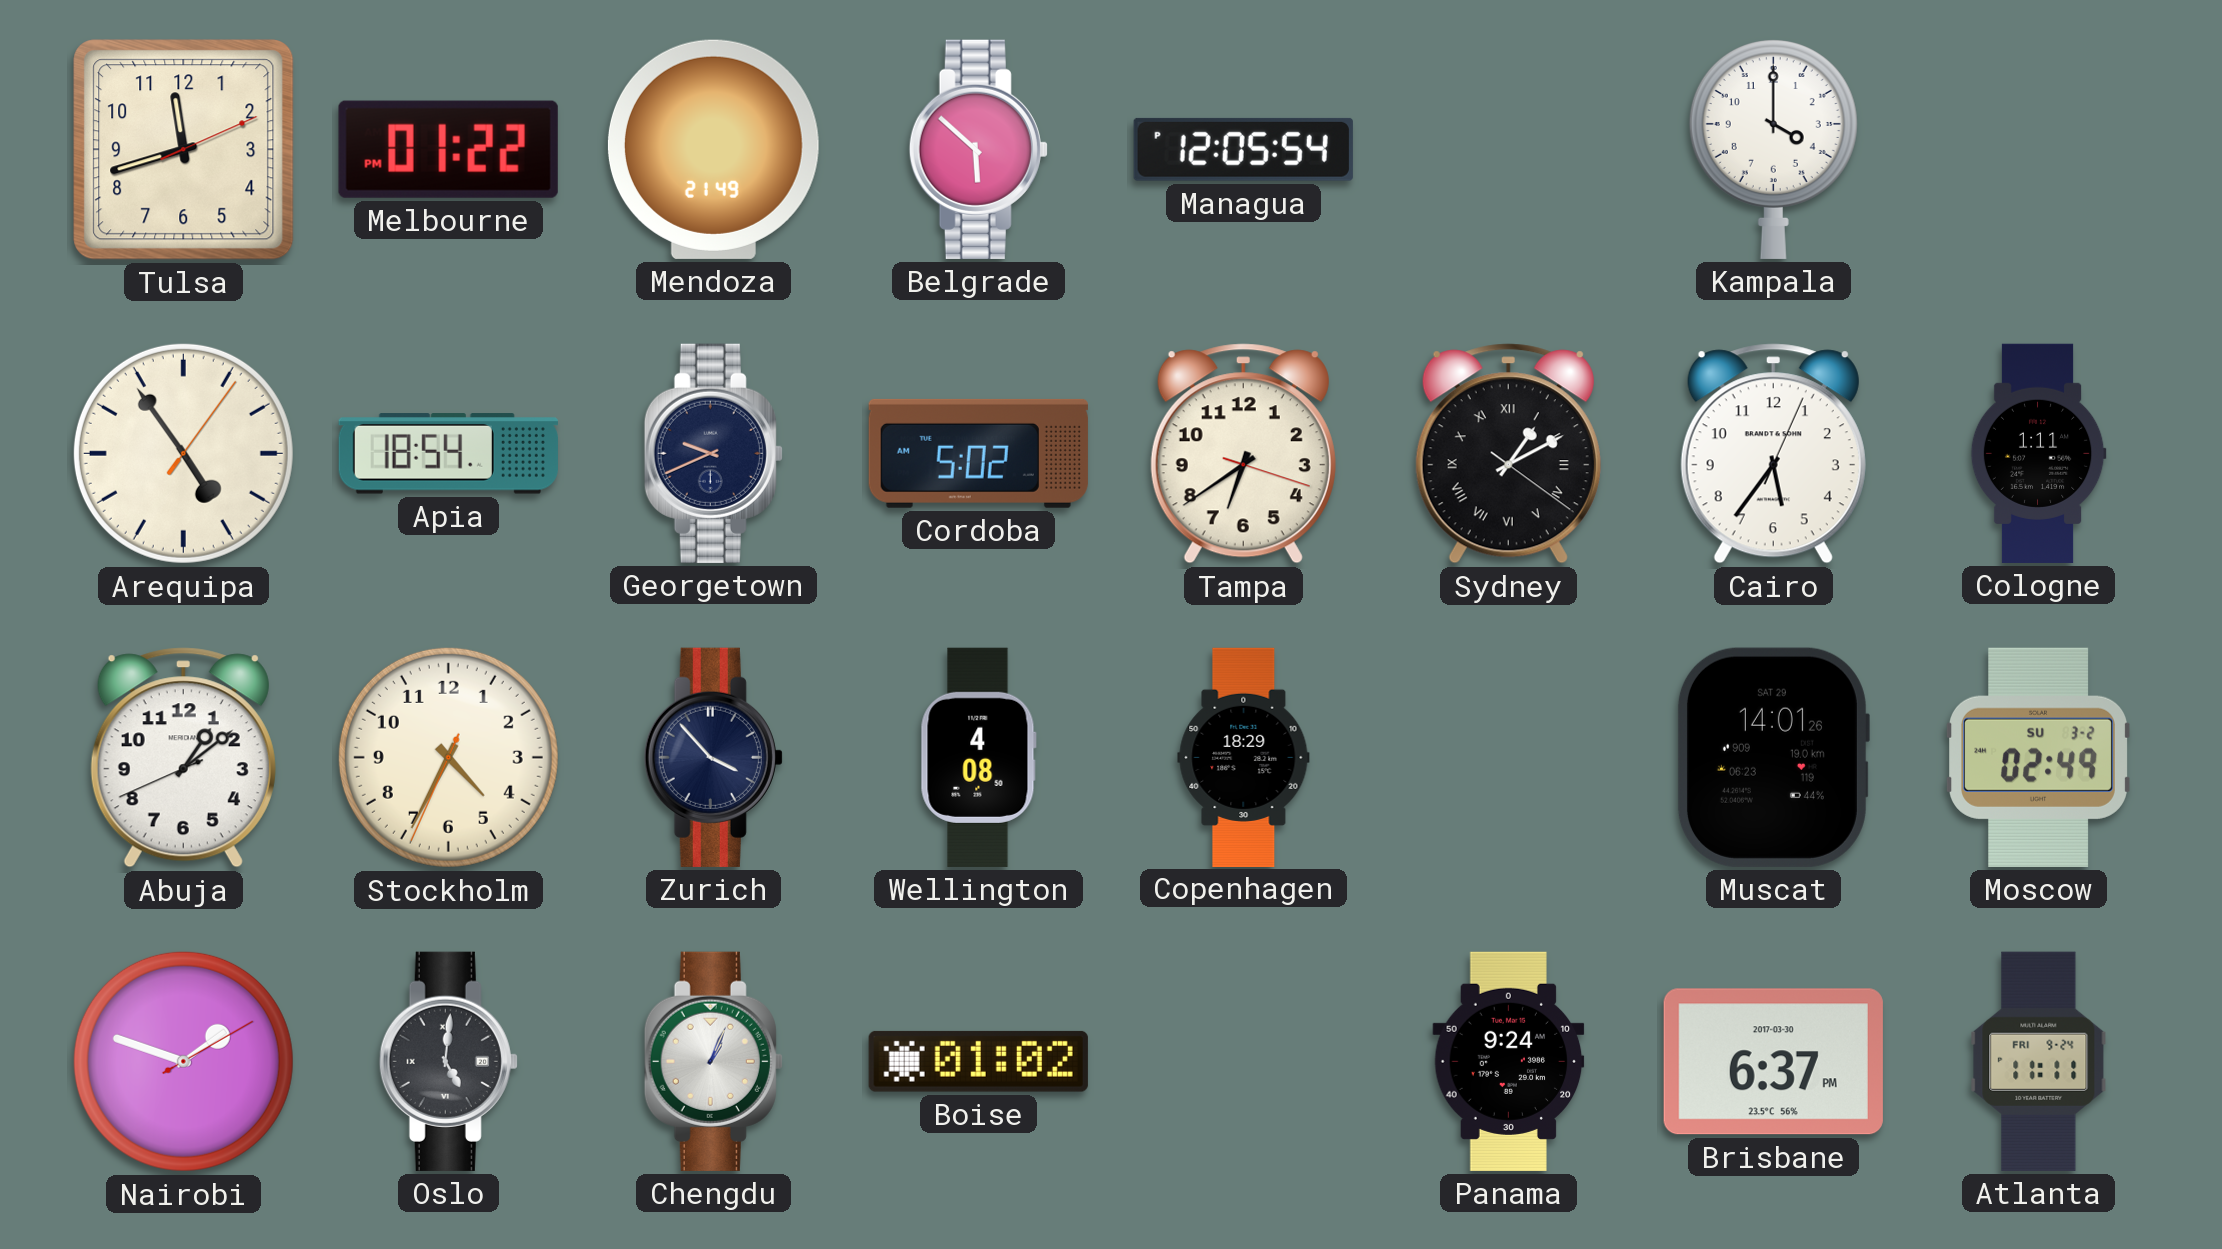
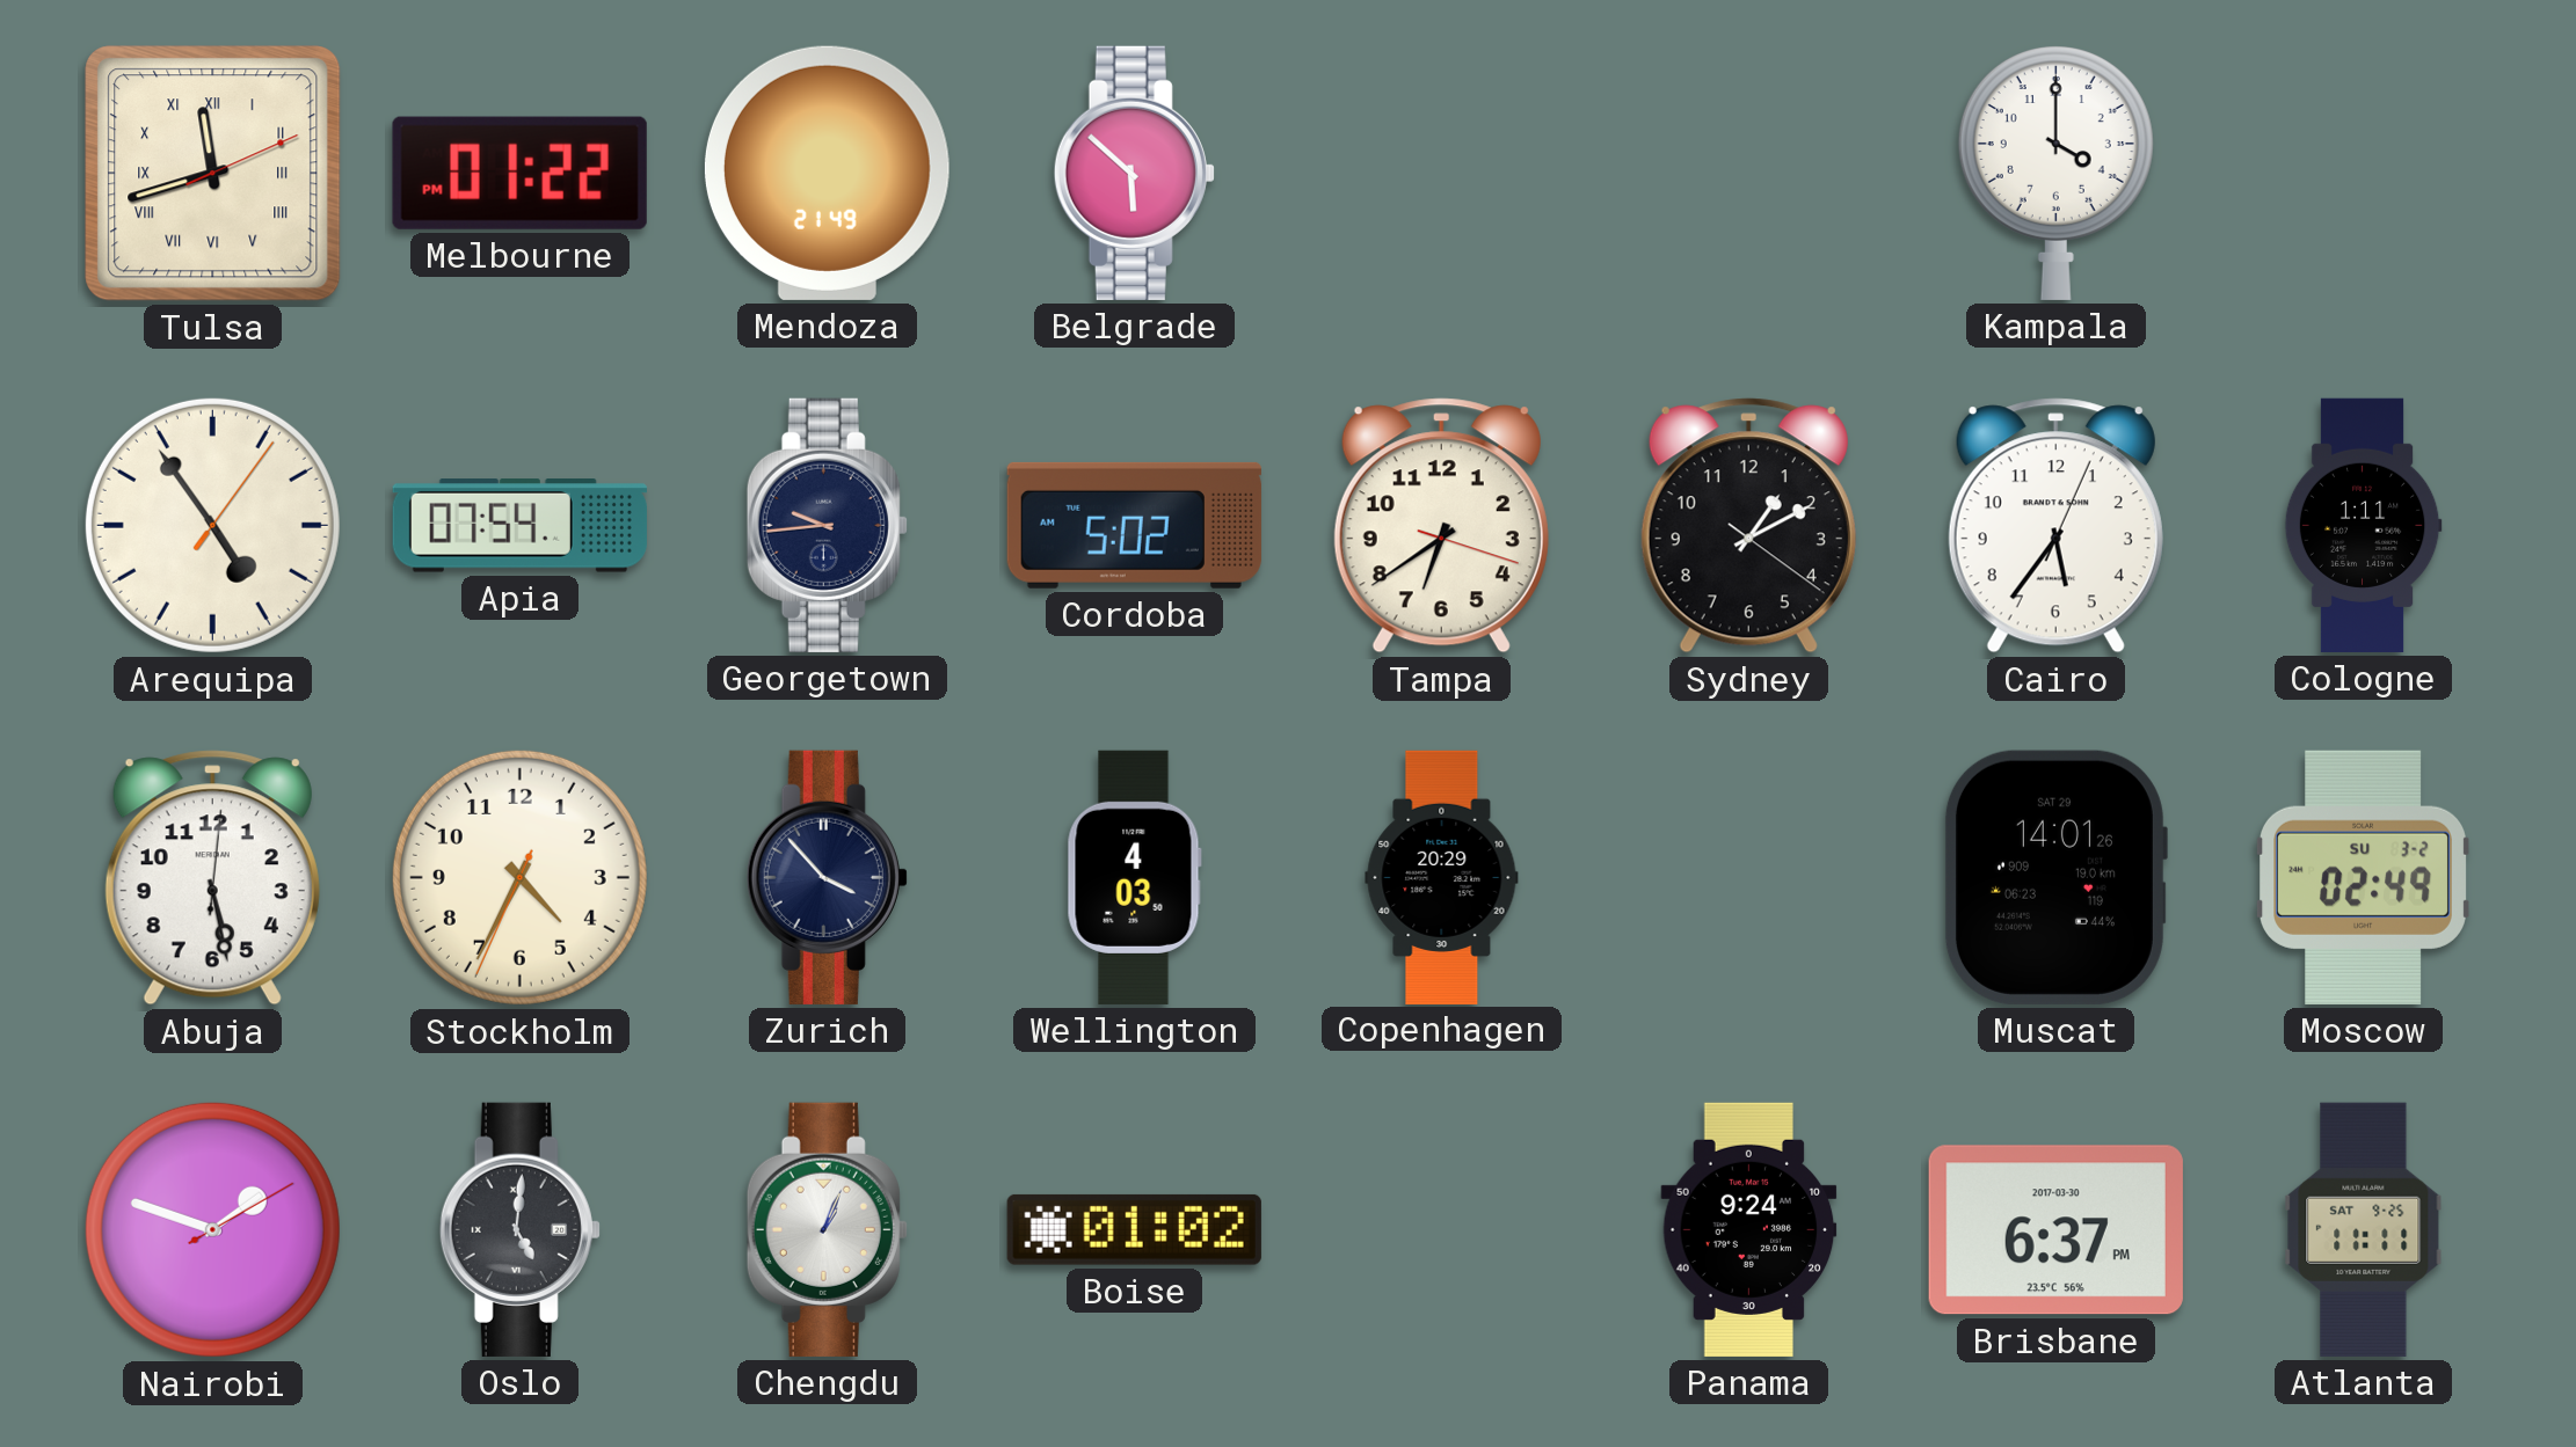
Tulsa numerals: Arabic -> Roman
Managua: 12:05 -> none
Apia: 18:54 -> 07:54
Georgetown: 9:41 -> 9:44
Sydney numerals: Roman -> Arabic
Abuja: 1:08 -> 5:28
Wellington: 4:08 -> 4:03
Copenhagen: 18:29 -> 20:29
Atlanta date: FRI 9-24 -> SAT 9-25
